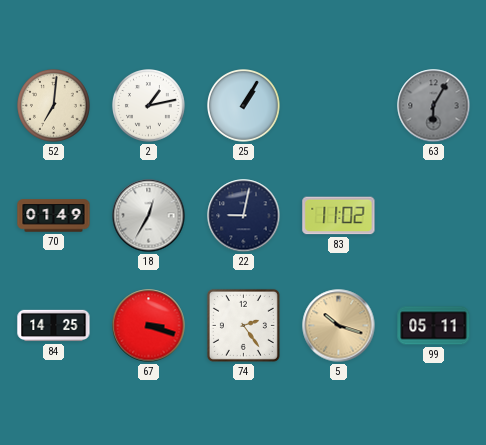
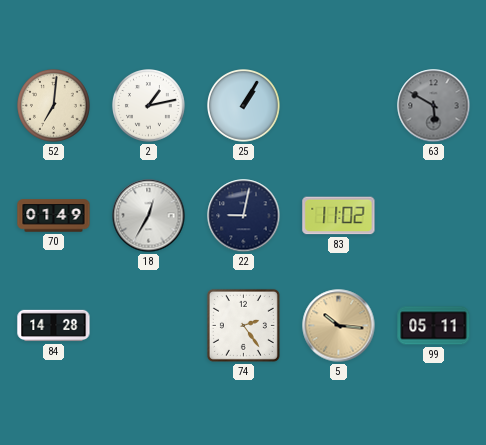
63: 6:05 -> 5:50
84: 14:25 -> 14:28
67: 3:18 -> none
5: 10:18 -> 10:16
